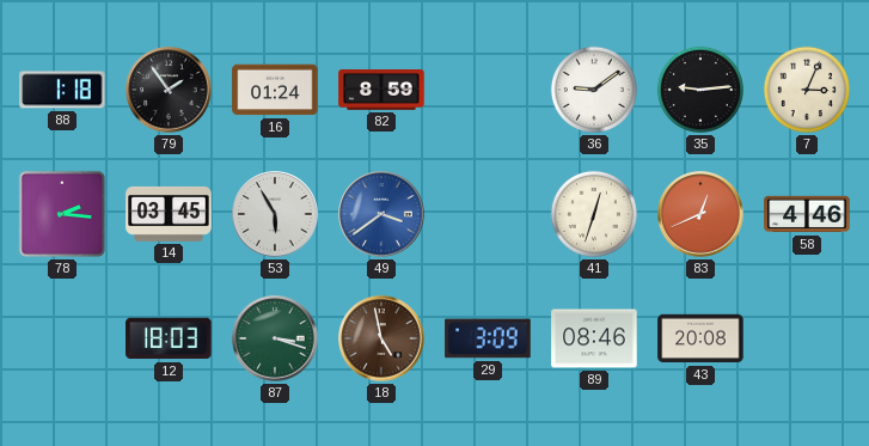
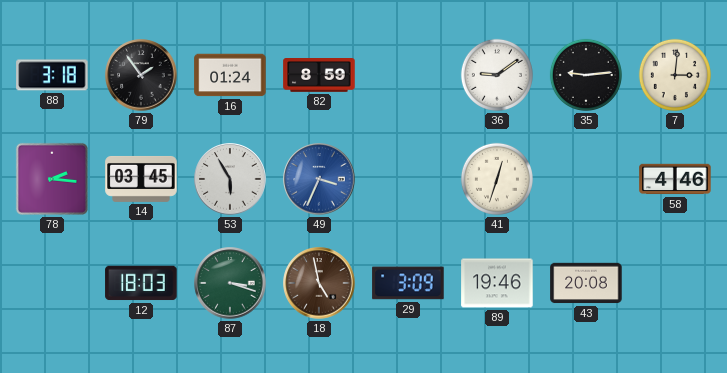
88: 1:18 -> 3:18
7: 3:04 -> 3:01
49: 3:39 -> 3:34
83: 12:41 -> none
89: 08:46 -> 19:46
